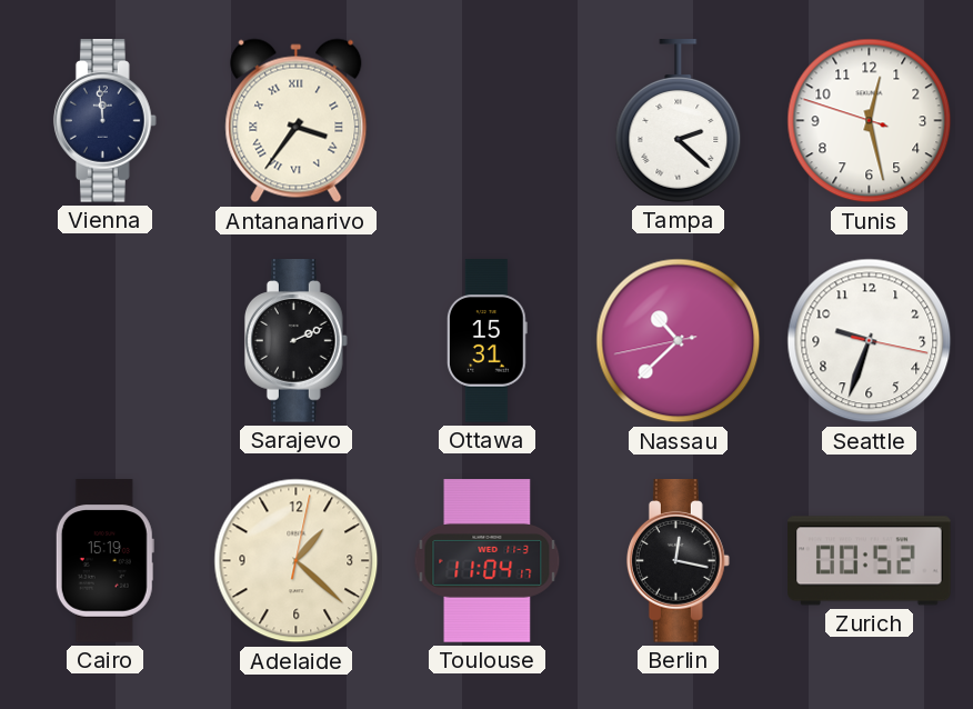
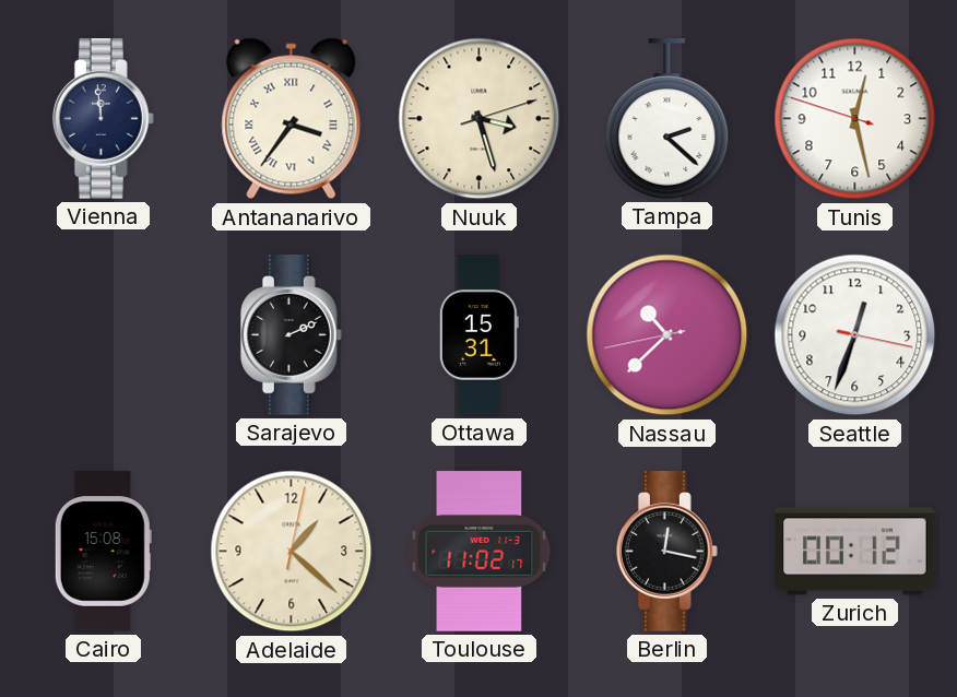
Nuuk: none -> 3:27
Seattle: 9:33 -> 12:33
Cairo: 15:19 -> 15:08
Toulouse: 11:04 -> 11:02
Zurich: 00:52 -> 00:12
